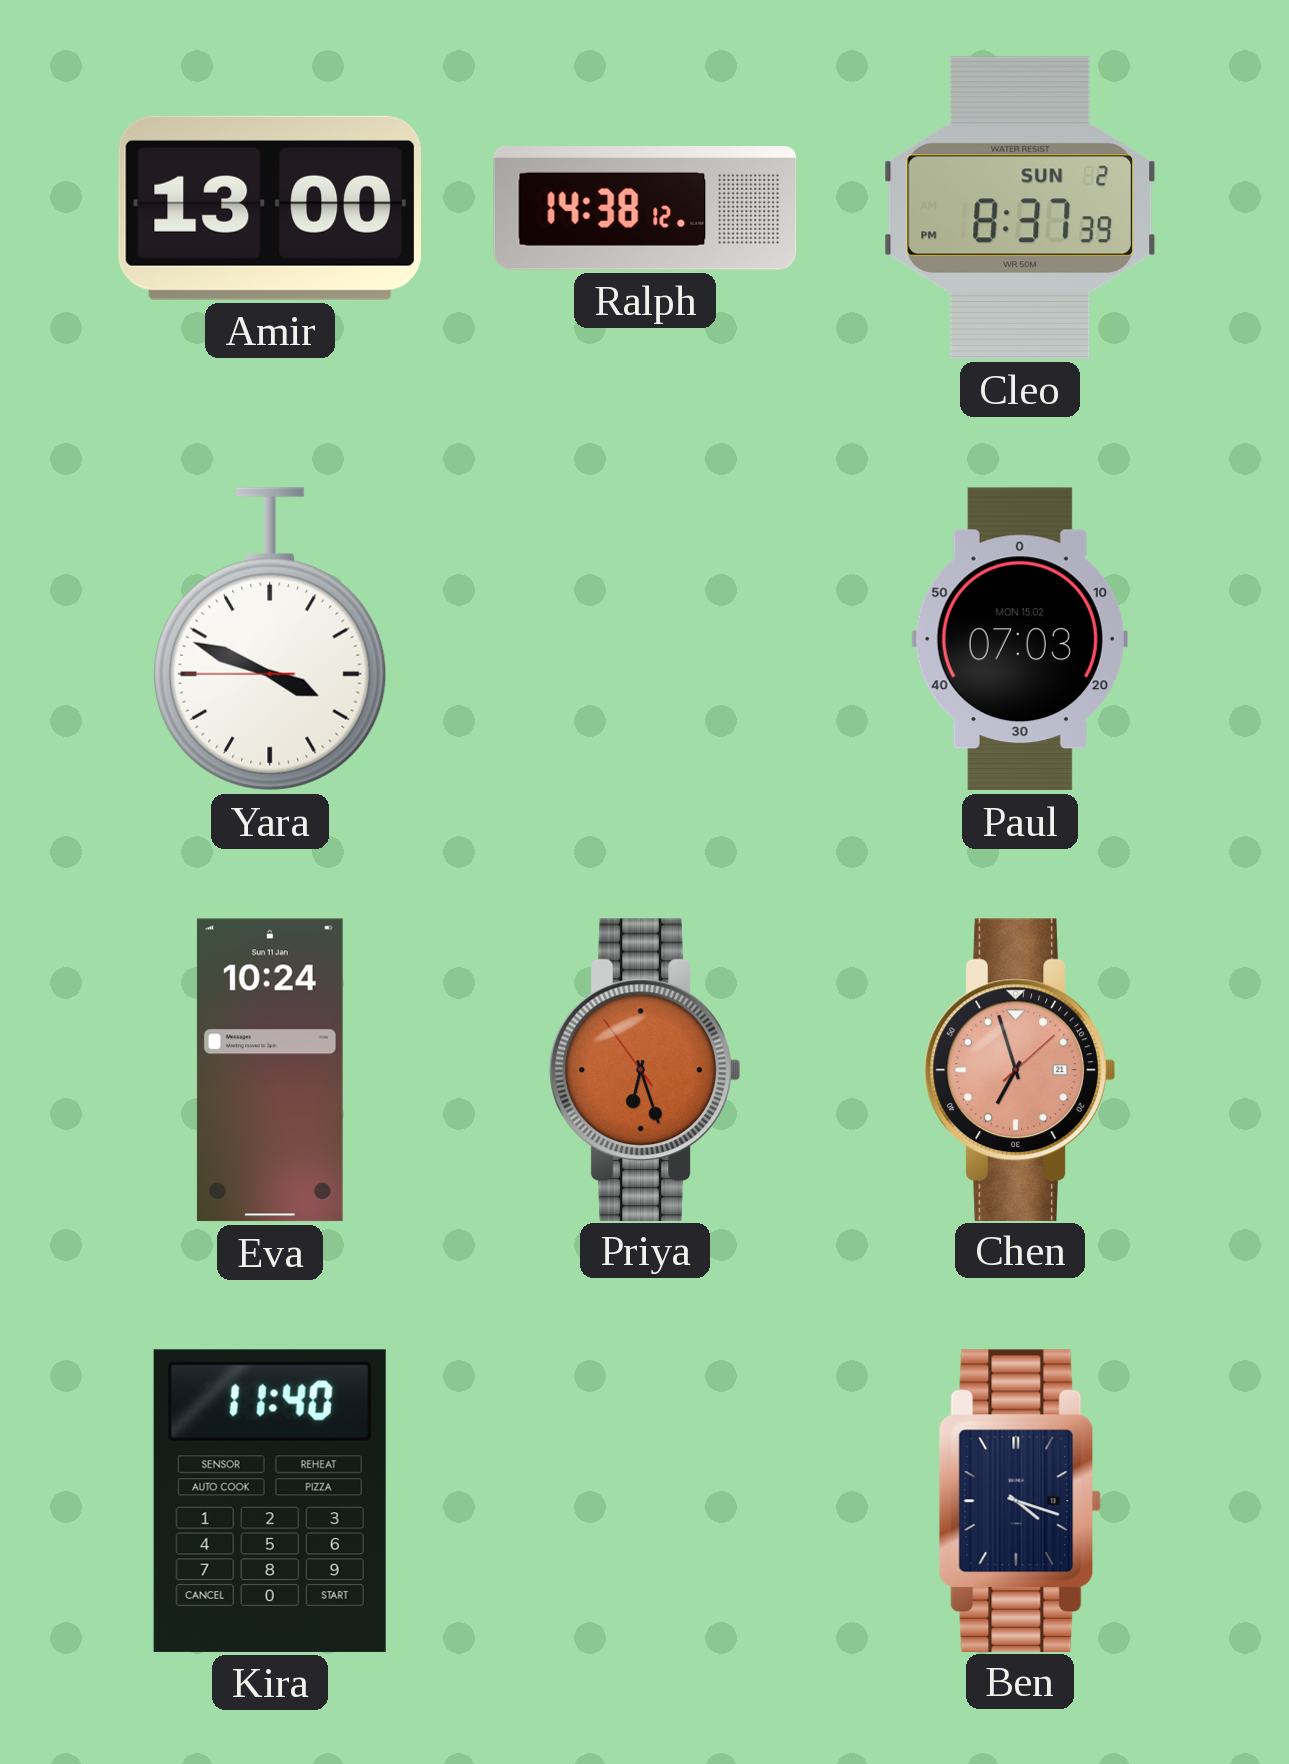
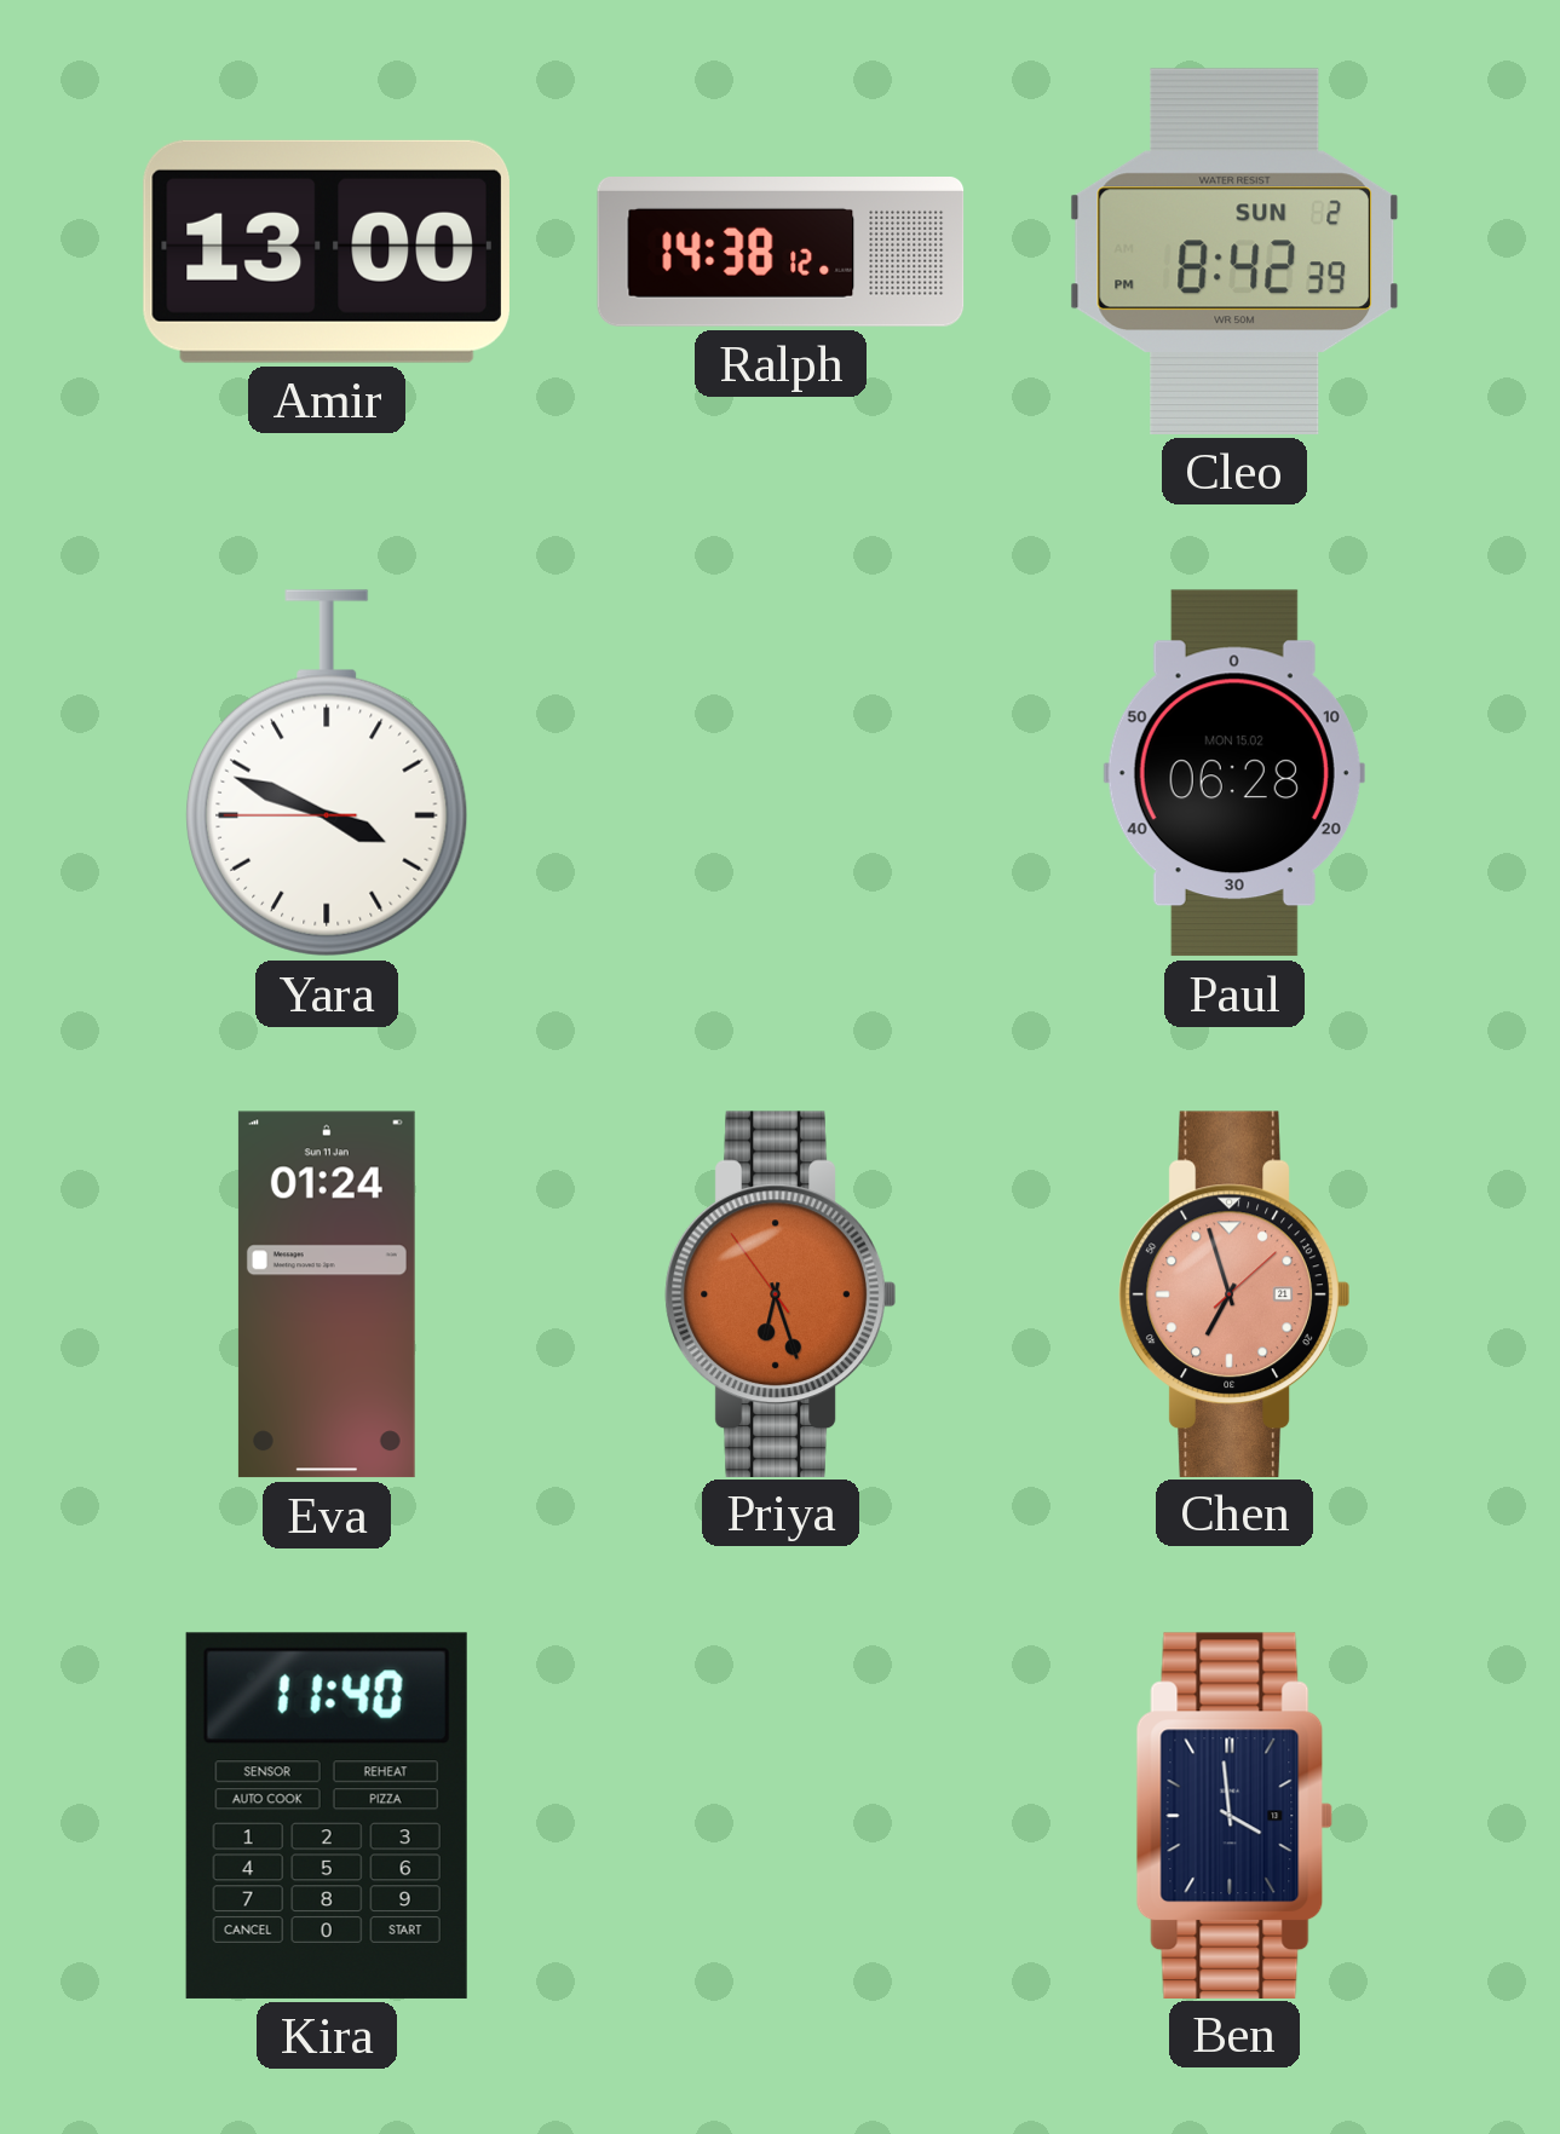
Cleo: 8:37 -> 8:42
Paul: 07:03 -> 06:28
Eva: 10:24 -> 01:24
Ben: 4:18 -> 3:59
